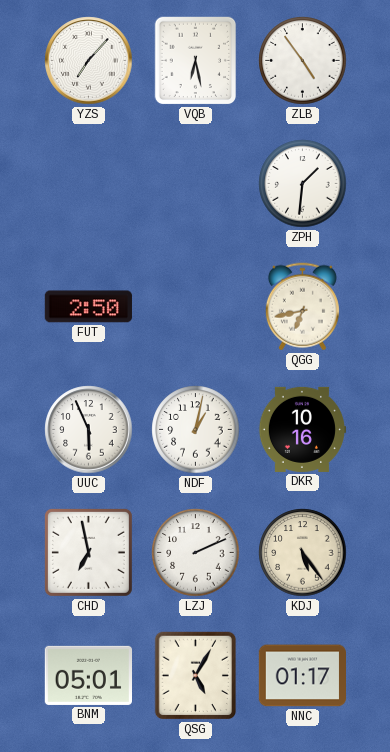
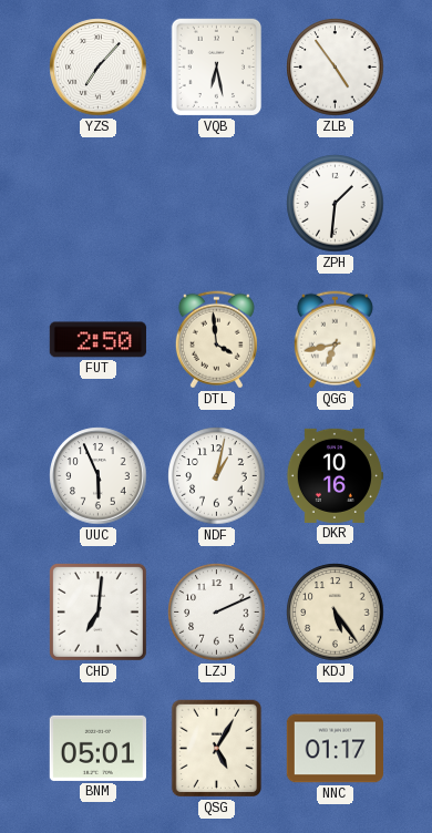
DTL: none -> 3:59
CHD: 6:58 -> 7:01
